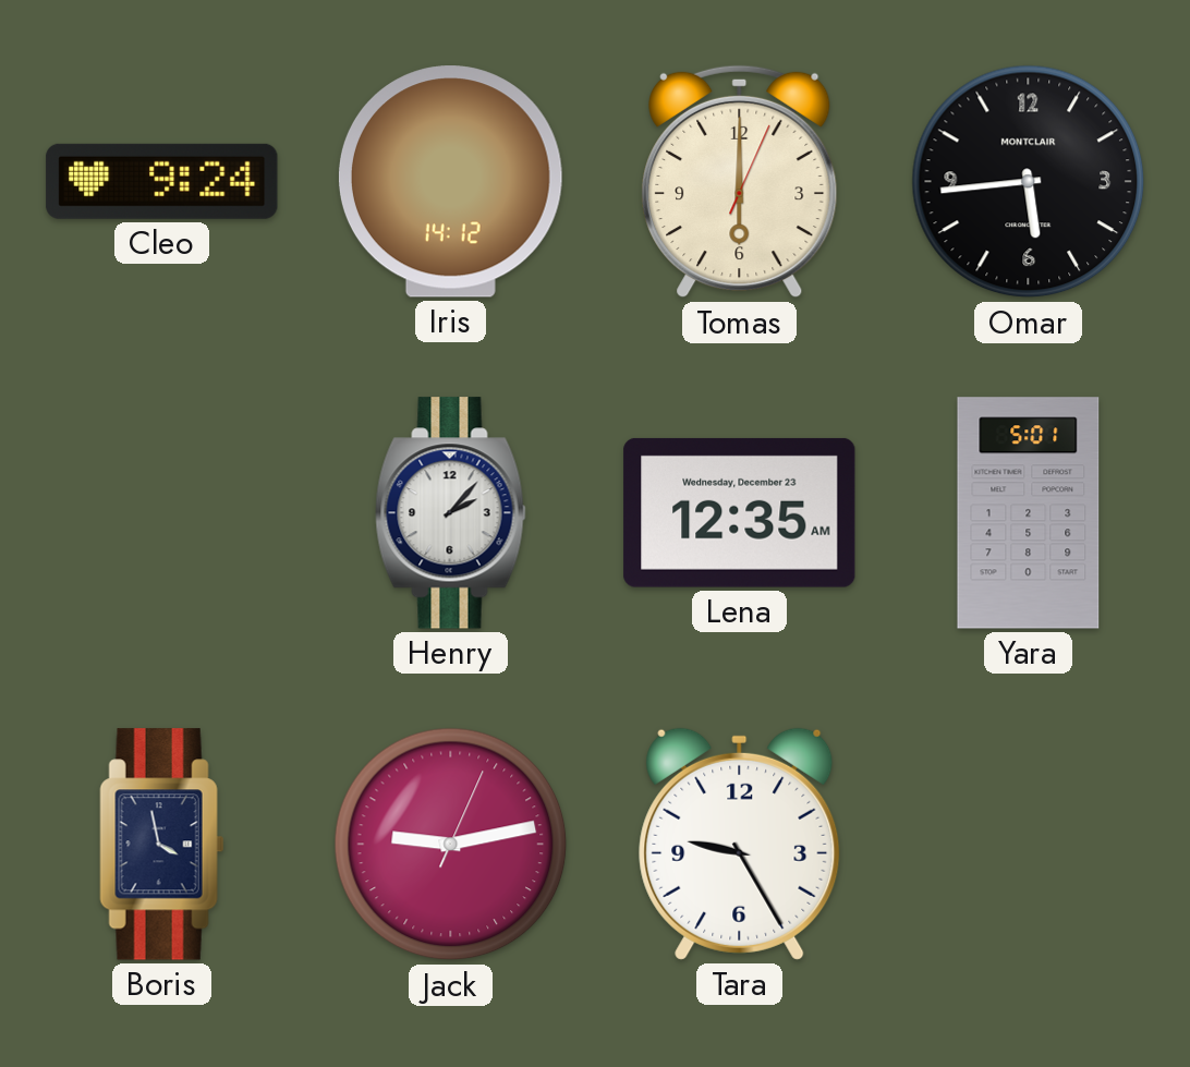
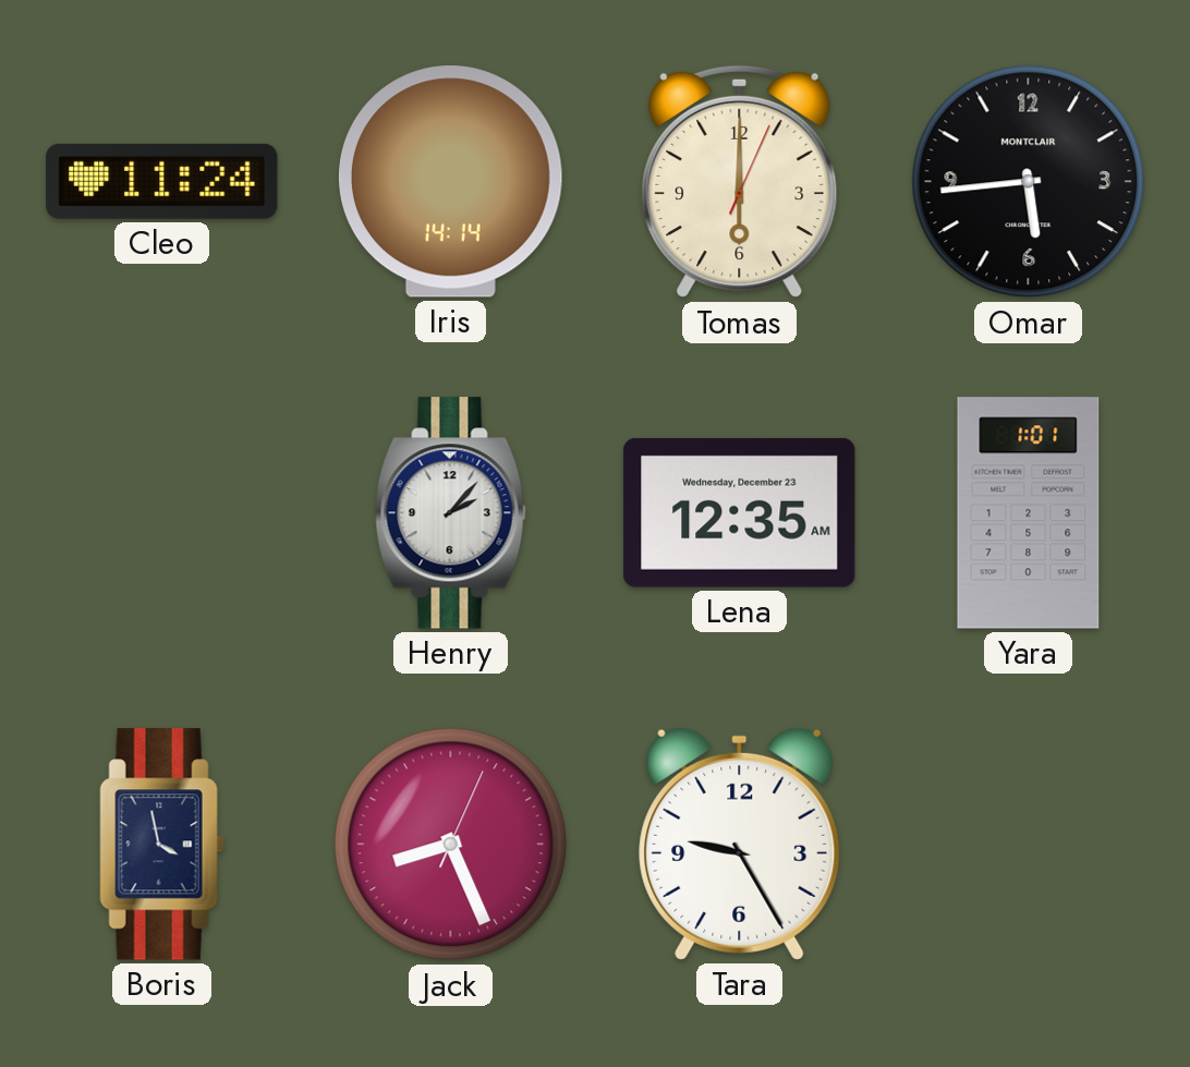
Cleo: 9:24 -> 11:24
Iris: 14:12 -> 14:14
Yara: 5:01 -> 1:01
Jack: 9:13 -> 8:26
